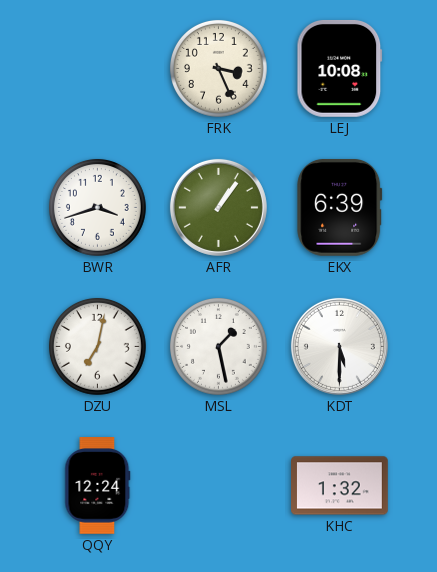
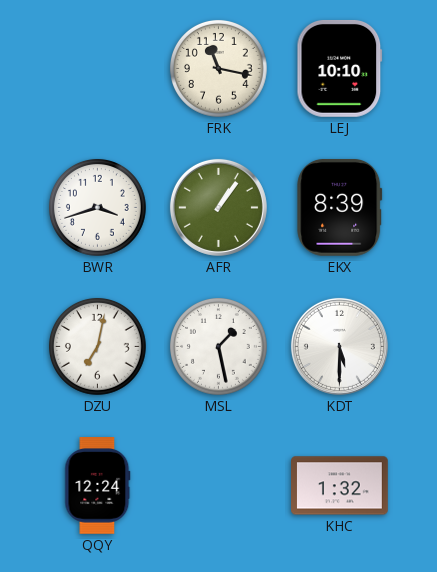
FRK: 3:26 -> 11:17
LEJ: 10:08 -> 10:10
EKX: 6:39 -> 8:39
